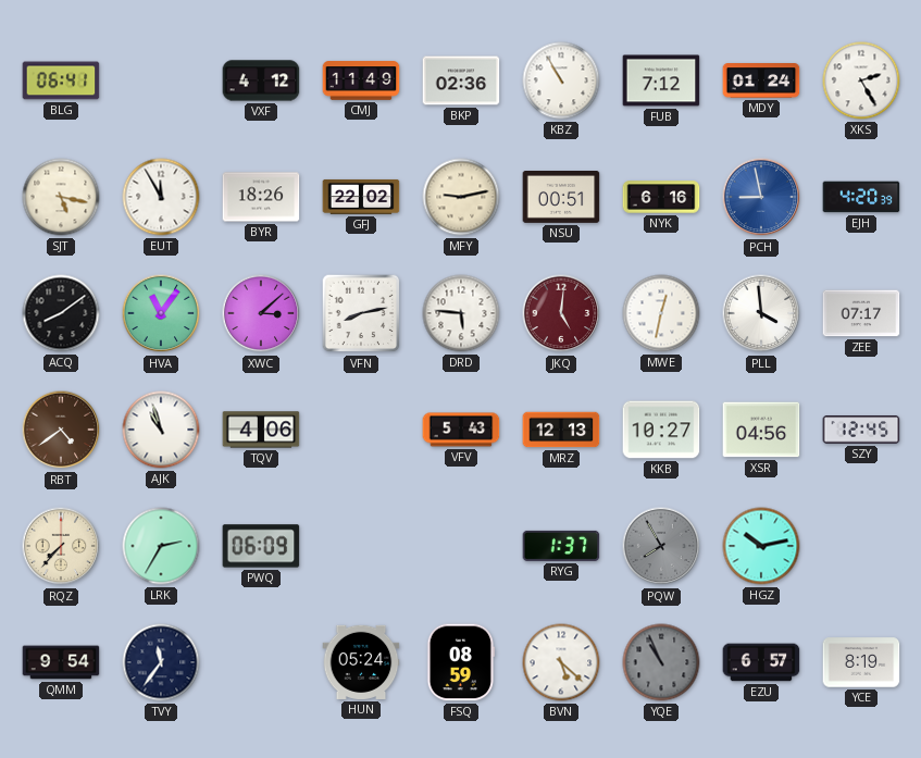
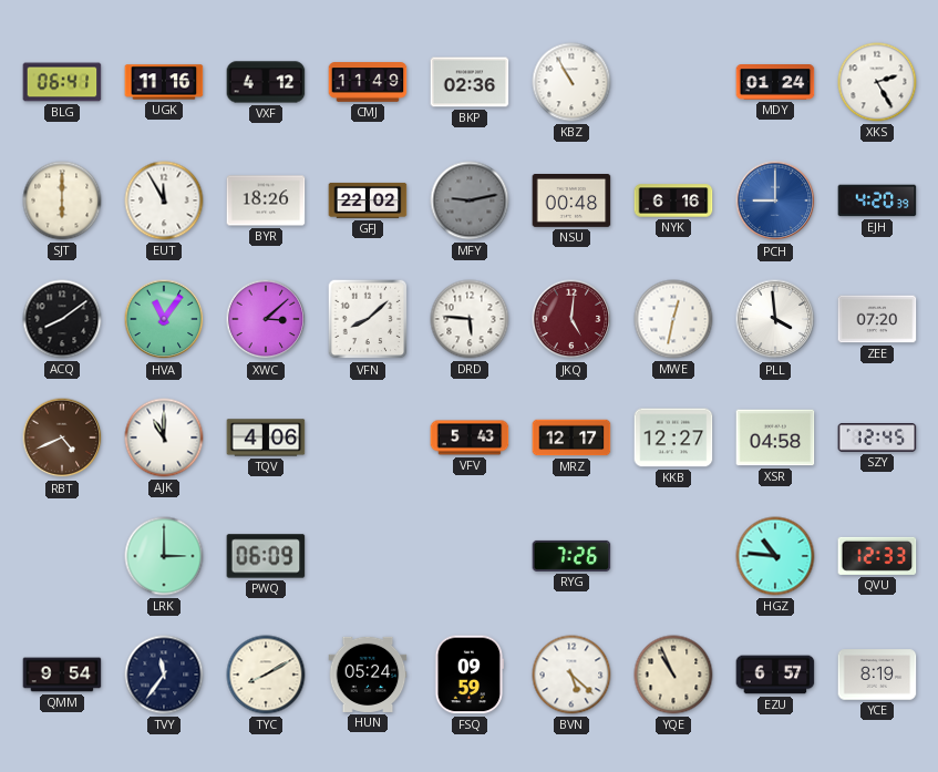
UGK: none -> 11:16
FUB: 7:12 -> none
SJT: 5:17 -> 6:00
MFY dial: cream -> grey
NSU: 00:51 -> 00:48
PCH: 8:58 -> 9:00
VFN: 8:13 -> 8:08
ZEE: 07:17 -> 07:20
RBT: 4:39 -> 4:41
AJK: 10:57 -> 11:00
MRZ: 12:13 -> 12:17
KKB: 10:27 -> 12:27
XSR: 04:56 -> 04:58
RQZ: 7:37 -> none
LRK: 2:35 -> 3:00
RYG: 1:37 -> 7:26
PQW: 7:55 -> none
HGZ: 10:13 -> 10:46
QVU: none -> 12:33
TYC: none -> 8:10
FSQ: 08:59 -> 09:59
YQE dial: grey -> cream
